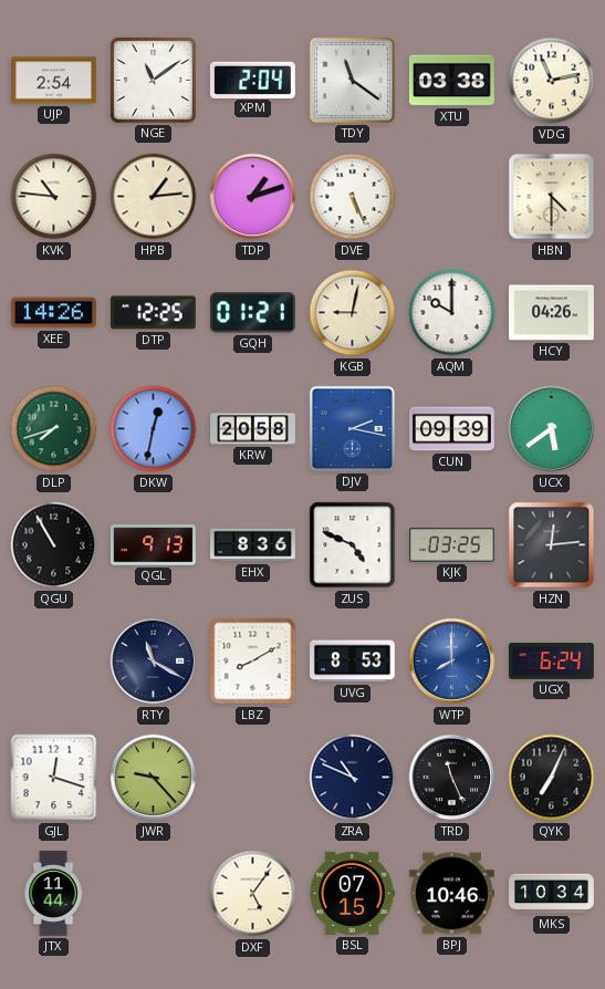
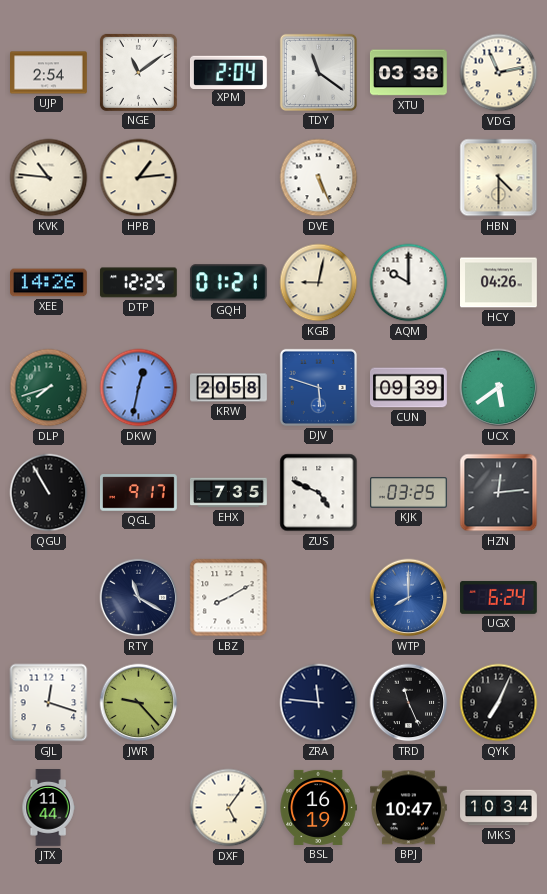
TDP: 1:12 -> none
DJV: 2:17 -> 5:48
QGL: 9:13 -> 9:17
EHX: 8:36 -> 7:35
UVG: 8:53 -> none
ZRA: 10:49 -> 11:46
BSL: 07:15 -> 16:19
BPJ: 10:46 -> 10:47
